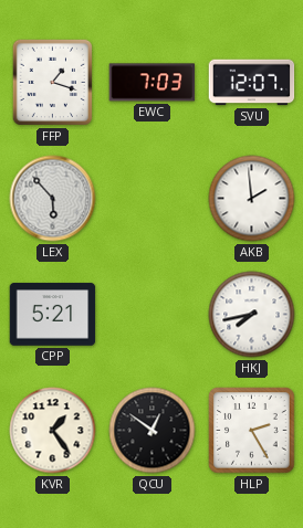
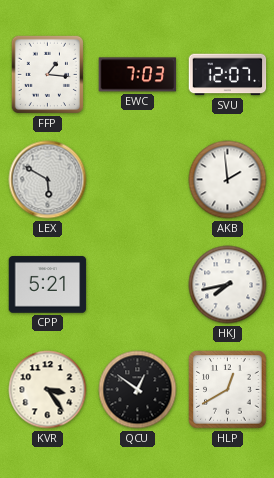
FFP: 1:18 -> 1:16
LEX: 5:53 -> 5:50
KVR: 1:24 -> 3:24
HLP: 2:25 -> 12:40
